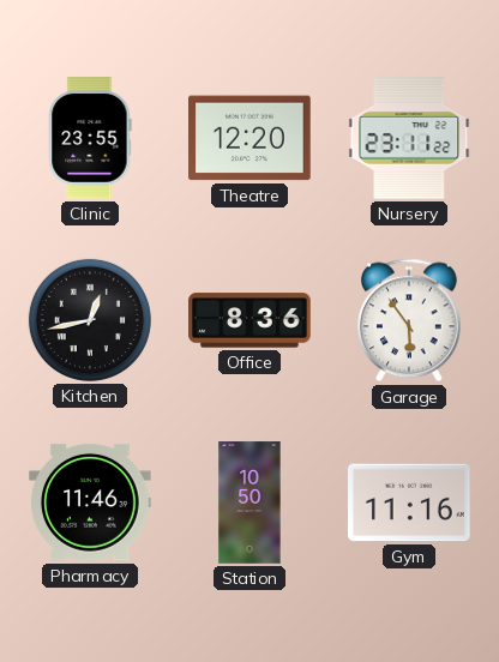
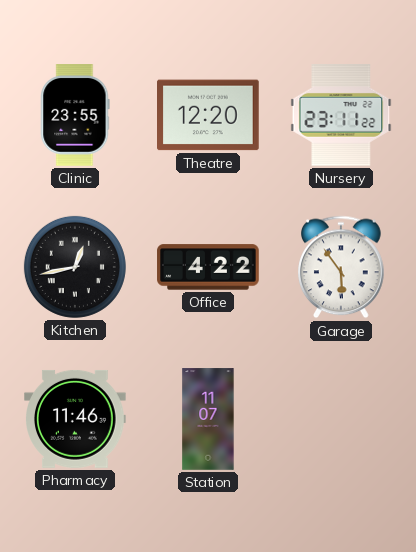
Office: 8:36 -> 4:22
Station: 10:50 -> 11:07
Gym: 11:16 -> none
